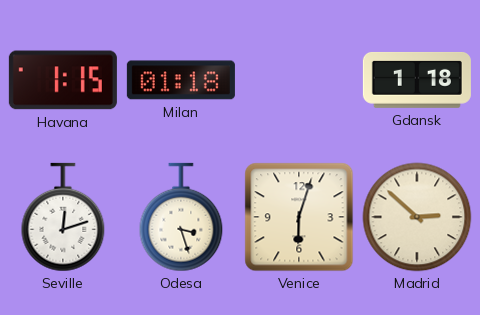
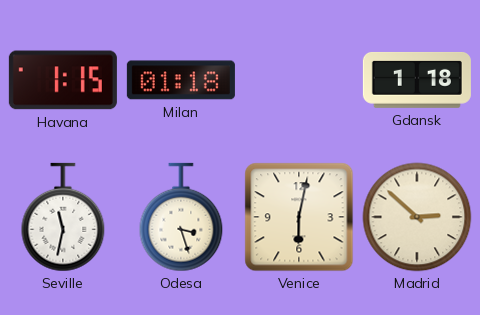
Seville: 12:12 -> 11:32
Venice: 6:03 -> 6:02
